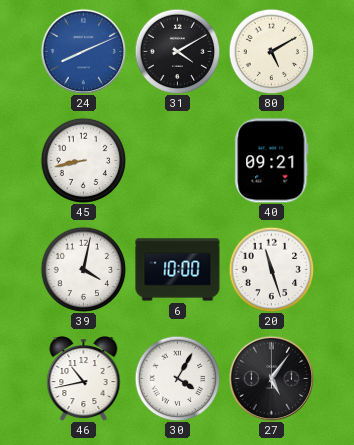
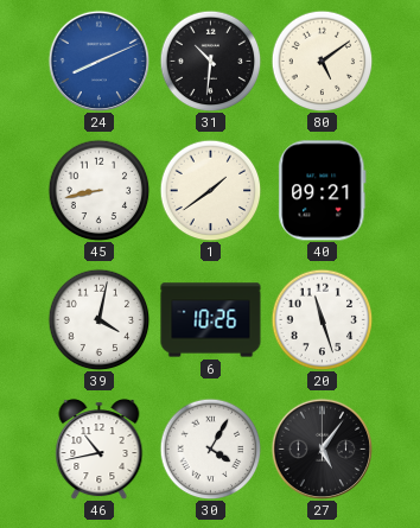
31: 4:10 -> 10:31
80: 5:10 -> 5:09
1: none -> 1:39
6: 10:00 -> 10:26
